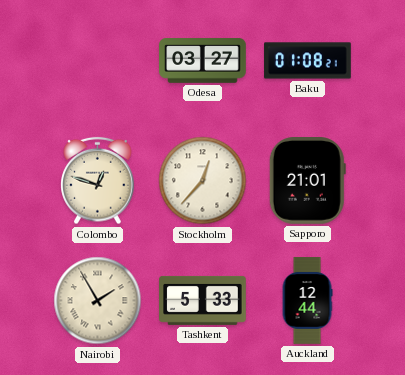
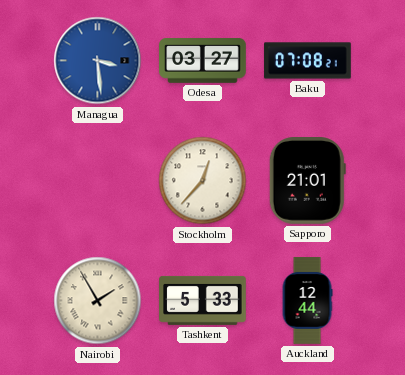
Managua: none -> 3:29
Baku: 01:08 -> 07:08
Colombo: 12:48 -> none
